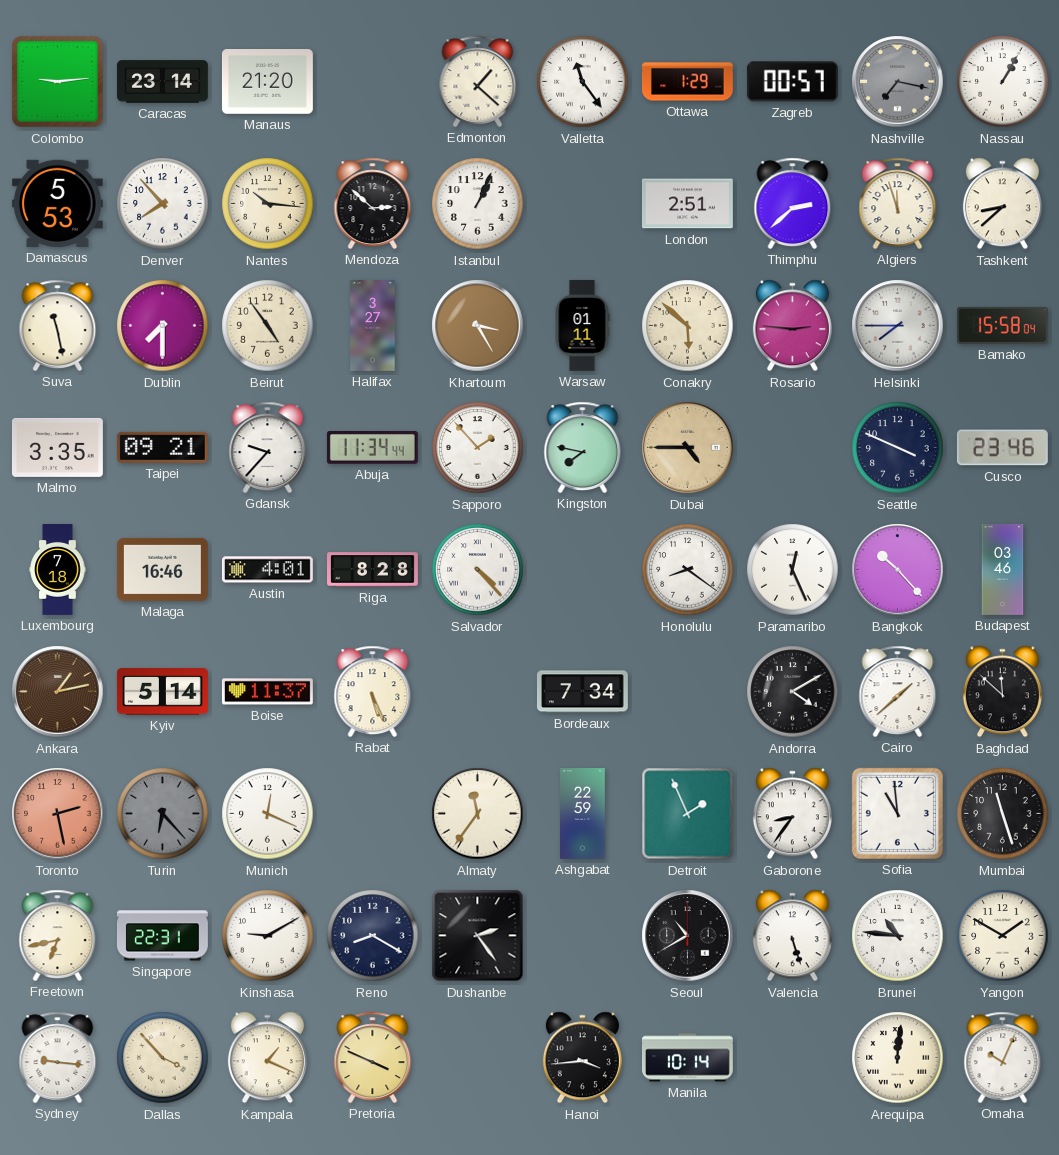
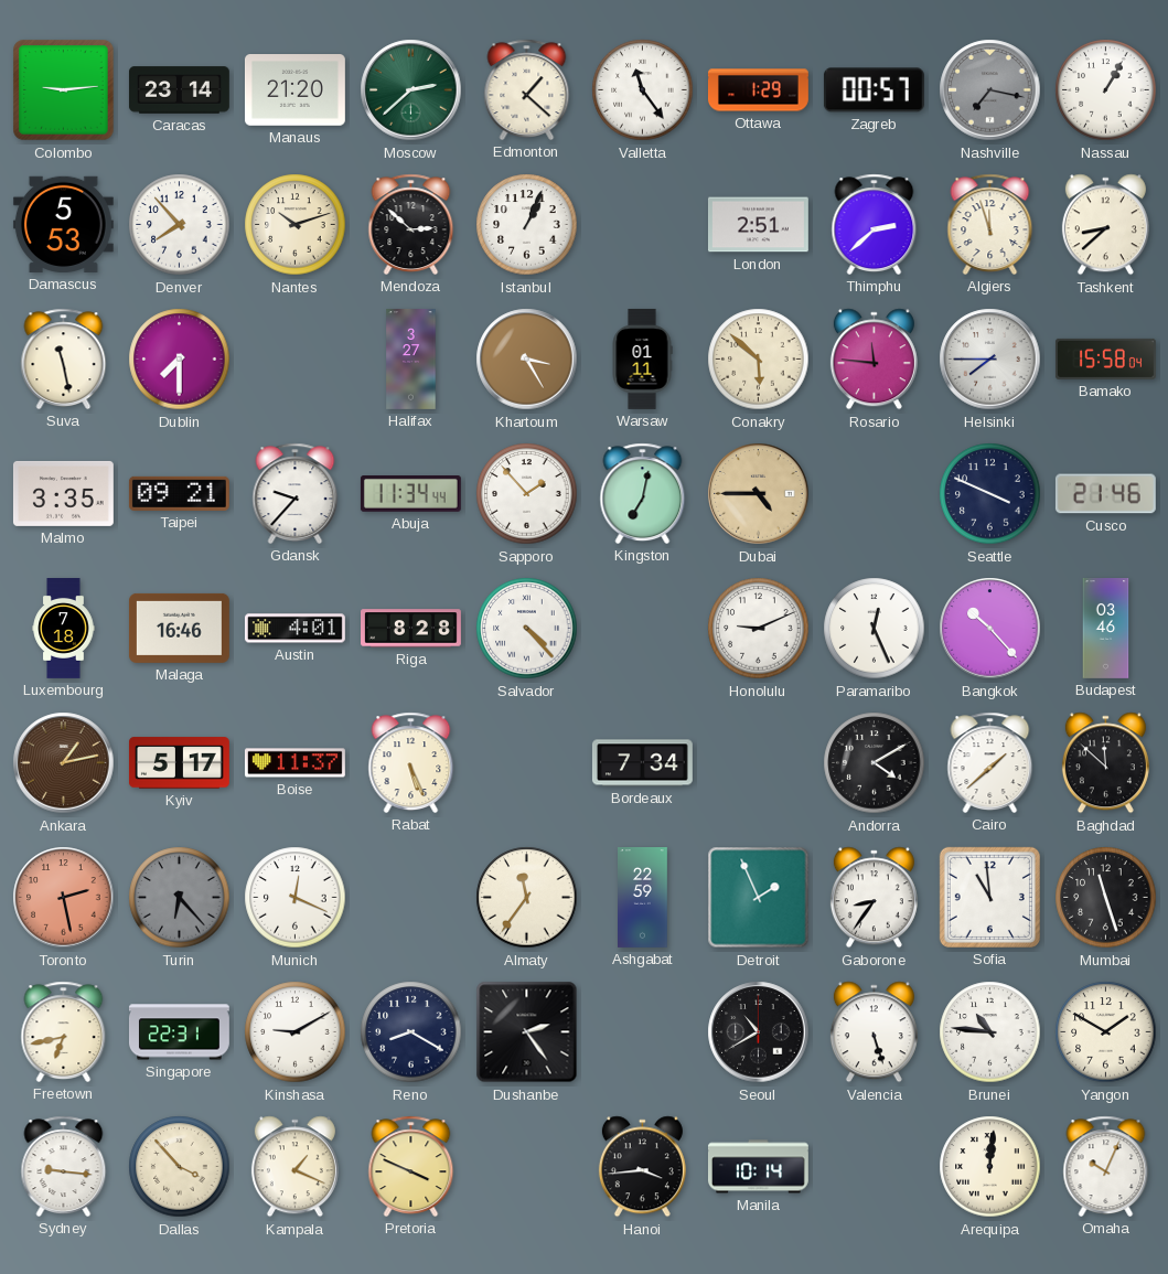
Moscow: none -> 2:38
Nantes: 10:16 -> 10:12
Beirut: 4:54 -> none
Rosario: 2:46 -> 11:46
Kingston: 7:47 -> 7:02
Cusco: 23:46 -> 21:46
Honolulu: 8:21 -> 9:11
Kyiv: 5:14 -> 5:17
